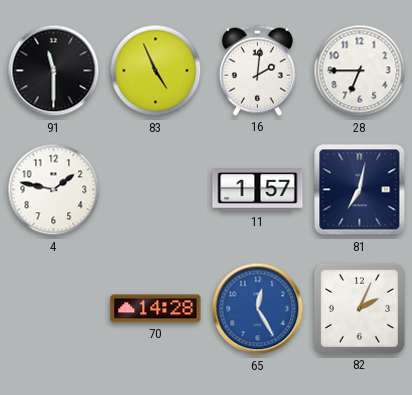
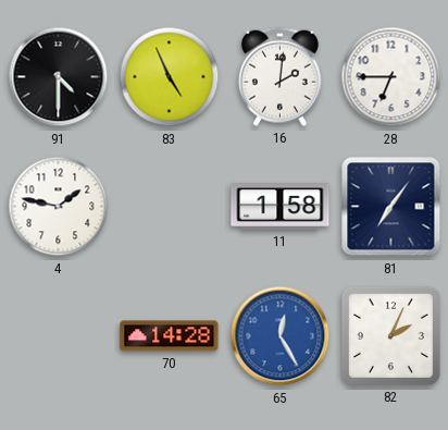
91: 11:30 -> 4:30
11: 1:57 -> 1:58
81: 7:02 -> 7:06
